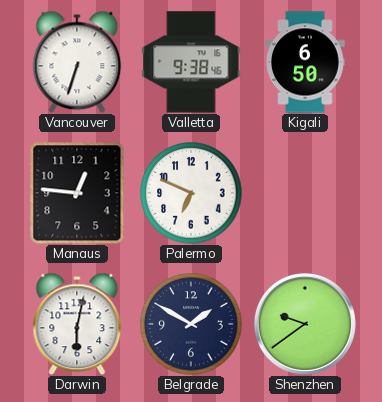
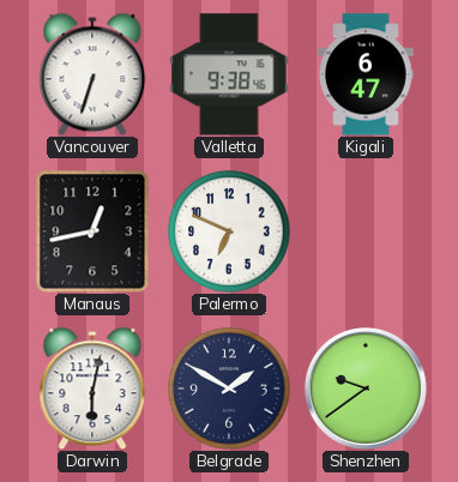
Kigali: 6:50 -> 6:47
Manaus: 12:46 -> 12:43
